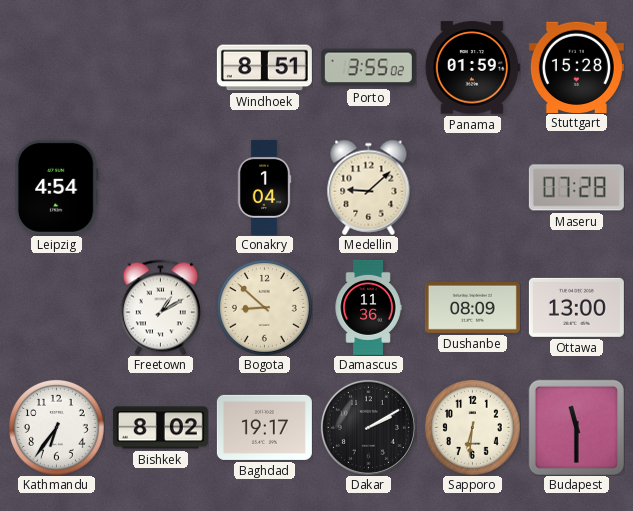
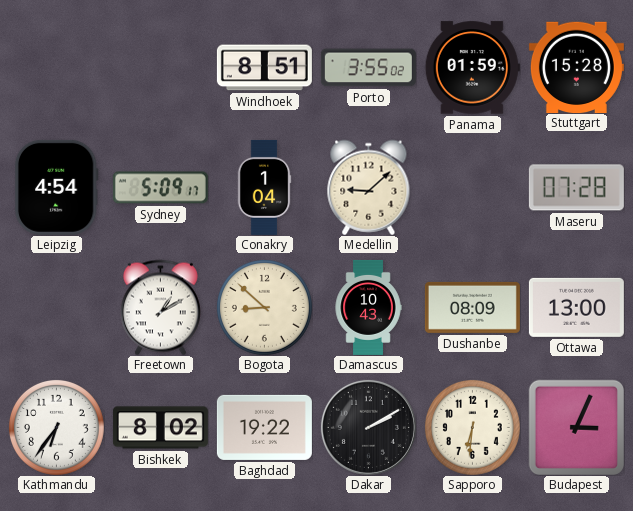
Sydney: none -> 5:09
Damascus: 11:36 -> 10:43
Baghdad: 19:17 -> 19:22
Budapest: 11:30 -> 3:04
